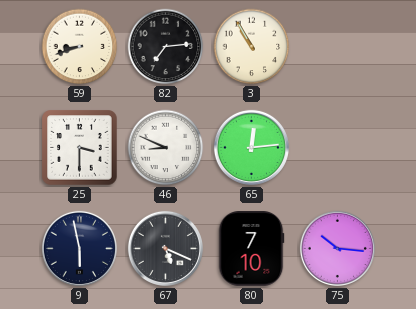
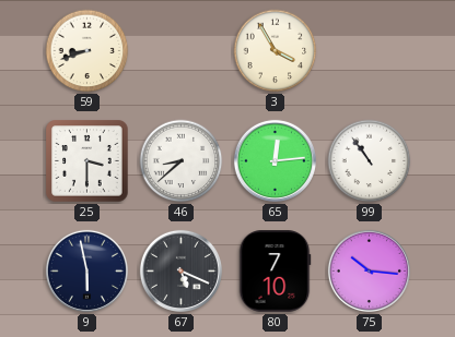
82: 7:14 -> none
3: 10:55 -> 3:55
46: 8:49 -> 8:38
99: none -> 10:54
